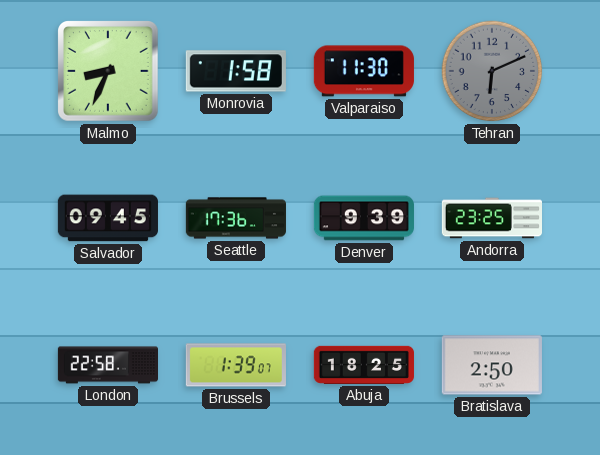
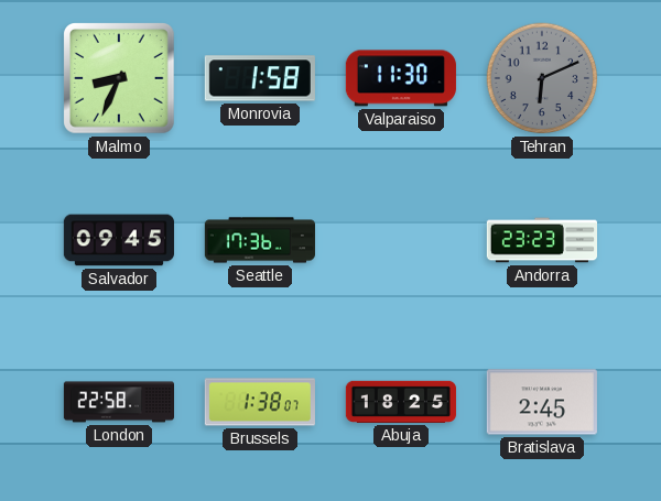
Denver: 9:39 -> none
Andorra: 23:25 -> 23:23
Brussels: 1:39 -> 1:38
Bratislava: 2:50 -> 2:45
